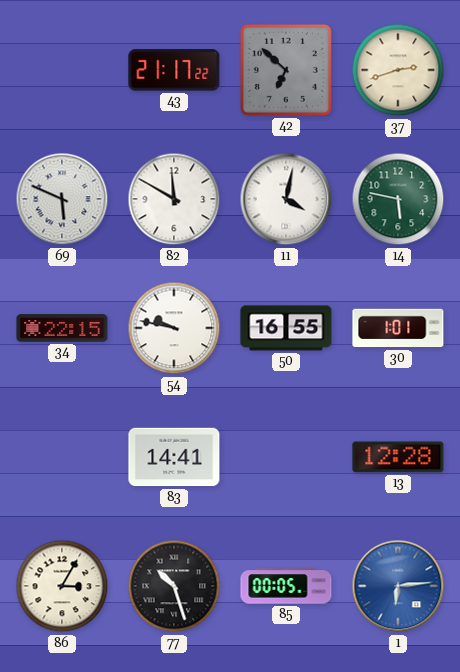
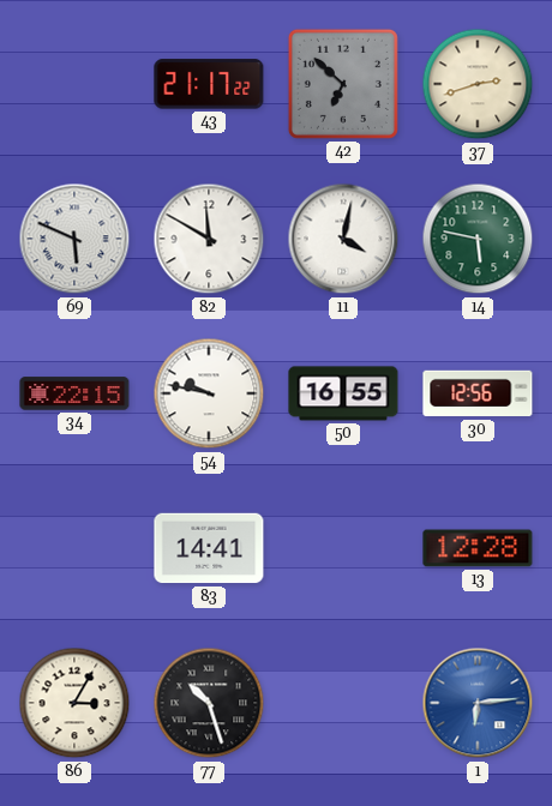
30: 1:01 -> 12:56
85: 00:05 -> none
